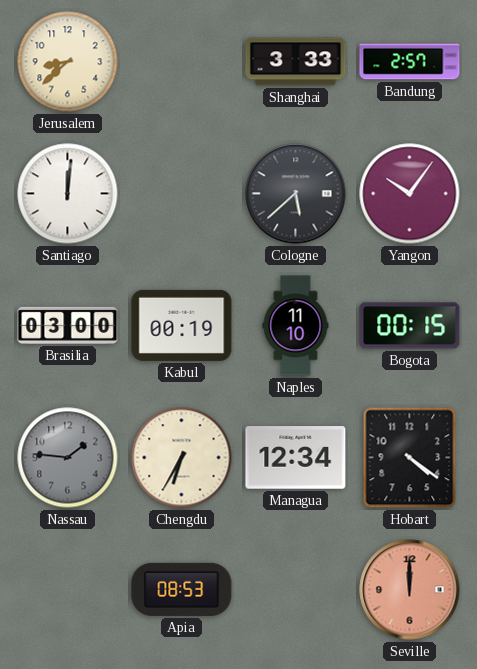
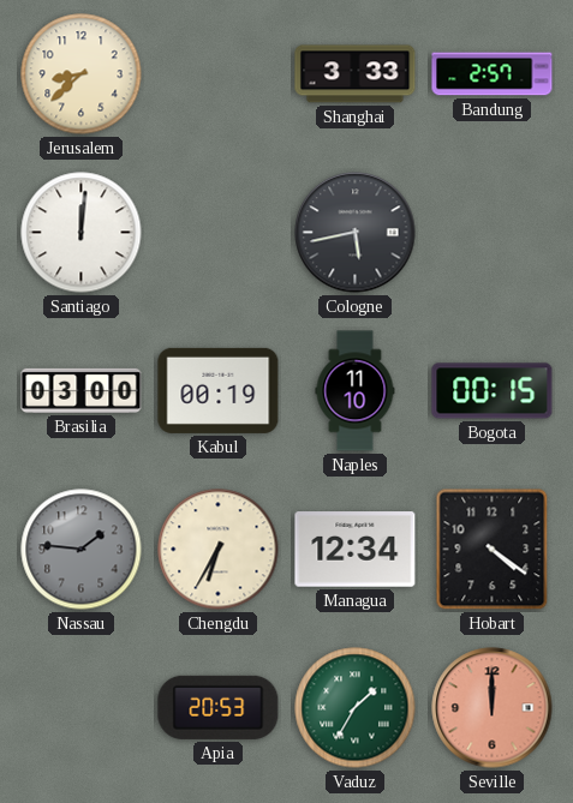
Cologne: 5:38 -> 5:43
Yangon: 10:06 -> none
Apia: 08:53 -> 20:53
Vaduz: none -> 1:35
